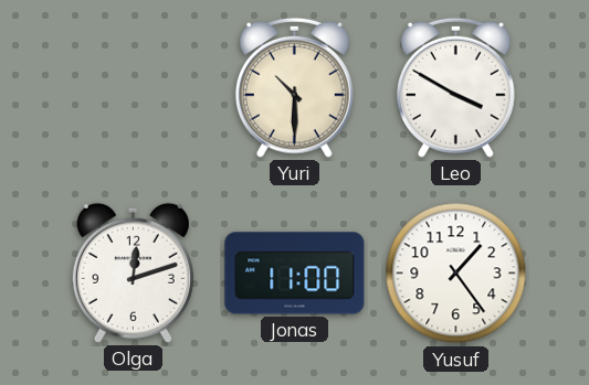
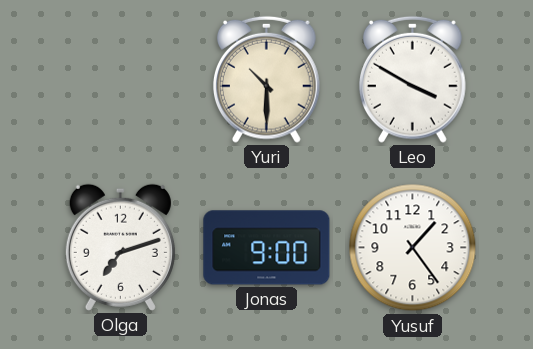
Olga: 12:12 -> 7:12
Jonas: 11:00 -> 9:00
